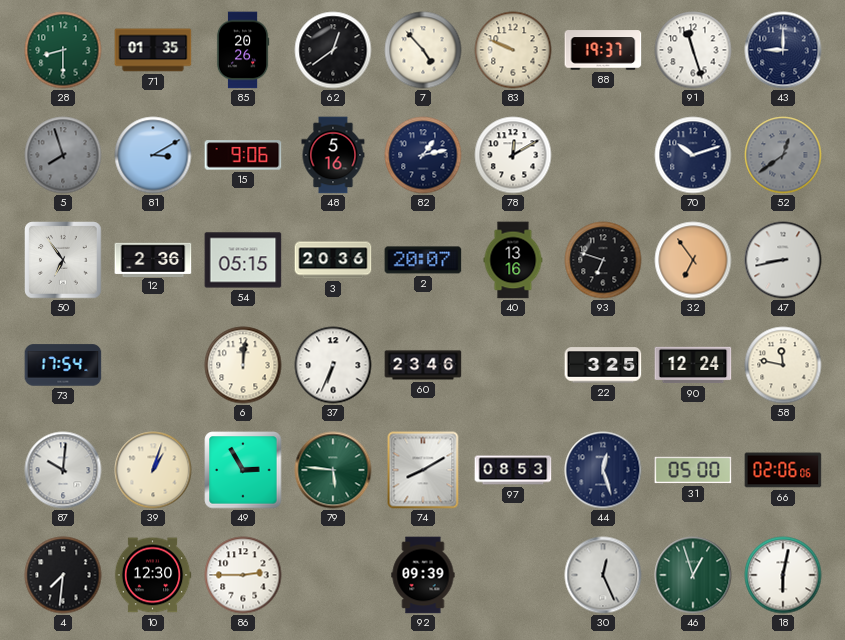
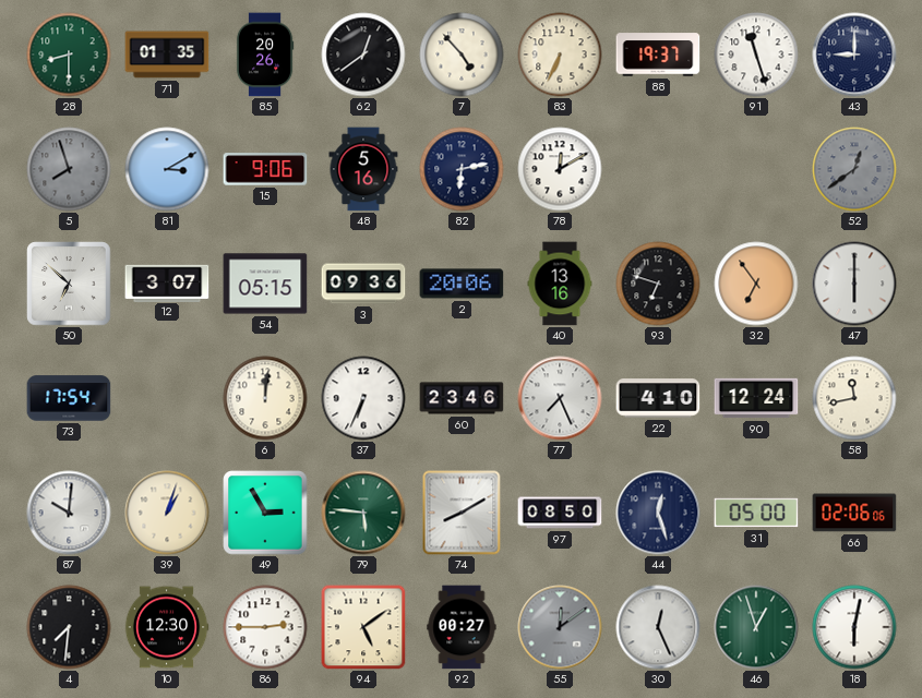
83: 9:49 -> 6:34
82: 1:13 -> 6:13
70: 10:12 -> none
50: 6:54 -> 6:52
12: 2:36 -> 3:07
3: 20:36 -> 09:36
2: 20:07 -> 20:06
47: 8:43 -> 6:00
77: none -> 7:26
22: 3:25 -> 4:10
58: 11:47 -> 11:43
97: 08:53 -> 08:50
94: none -> 5:09
92: 09:39 -> 00:27
55: none -> 12:09
